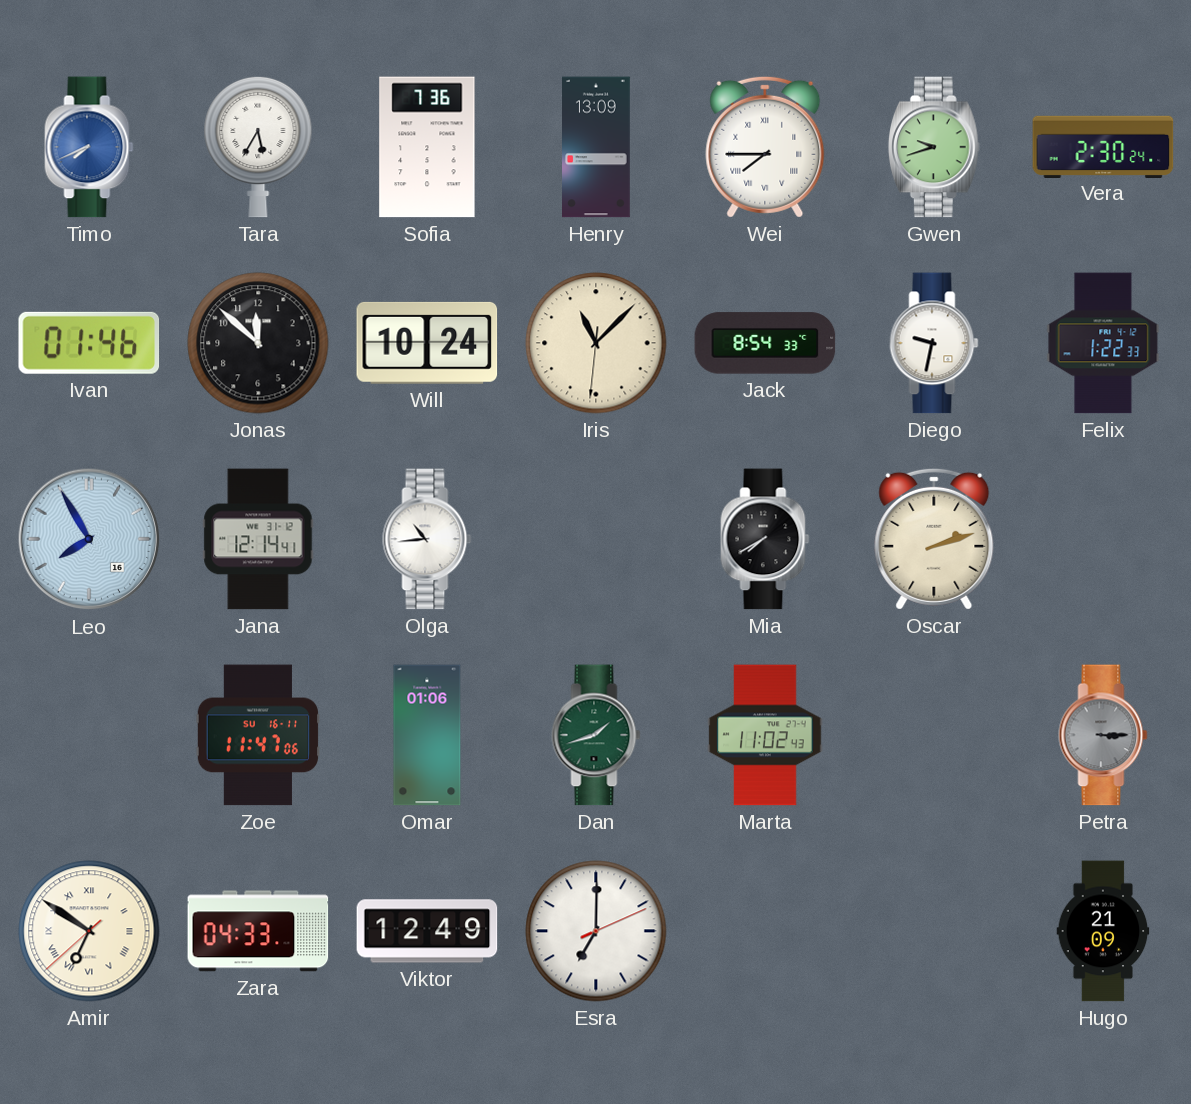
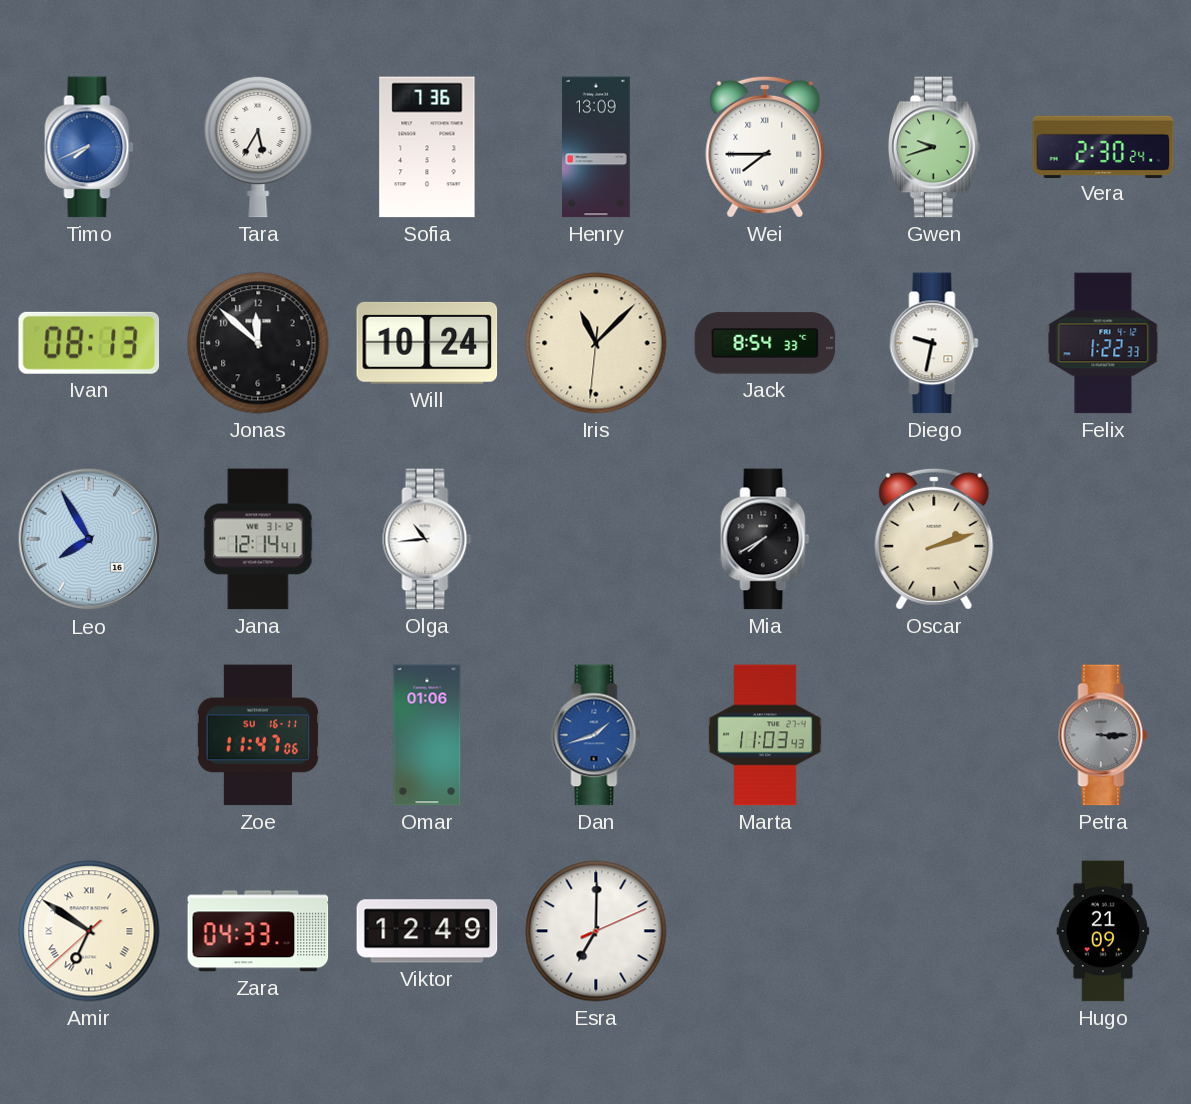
Ivan: 01:46 -> 08:13
Dan dial: green -> blue
Marta: 11:02 -> 11:03
